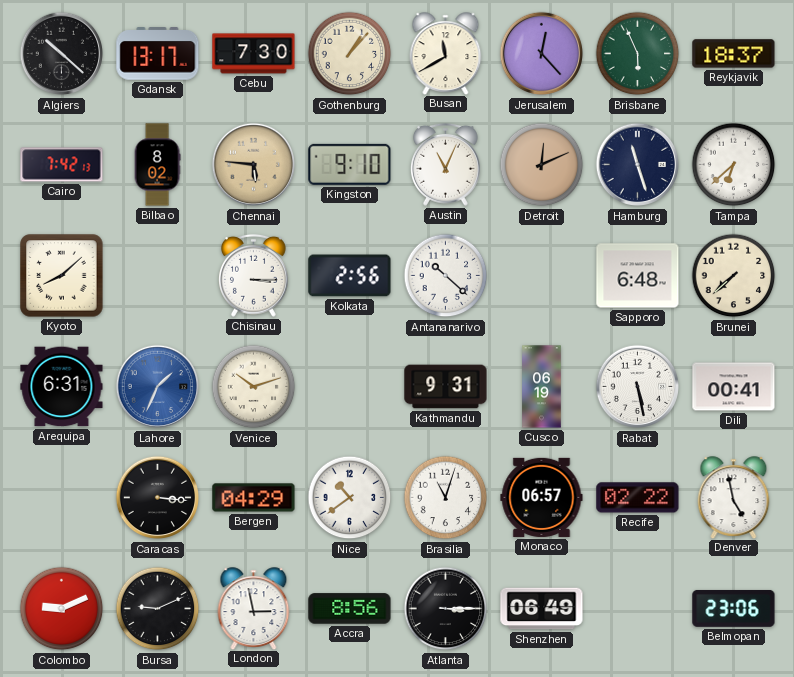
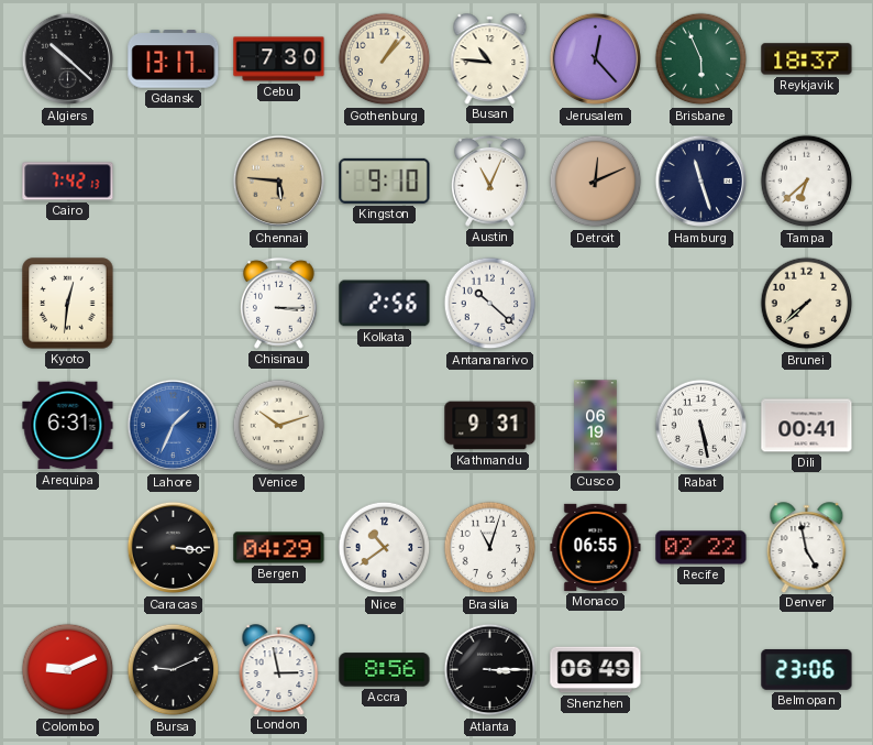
Busan: 11:40 -> 10:46
Bilbao: 8:02 -> none
Kyoto: 8:08 -> 12:31
Sapporo: 6:48 -> none
Monaco: 06:57 -> 06:55
